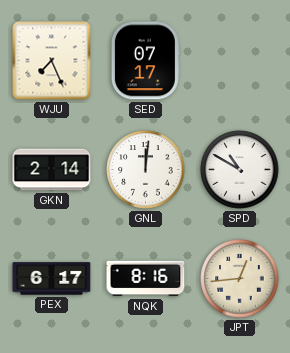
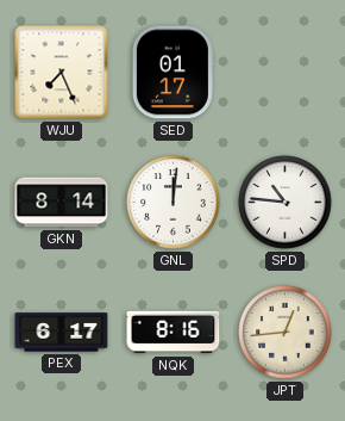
SED: 07:17 -> 01:17
GKN: 2:14 -> 8:14
SPD: 10:50 -> 10:46
